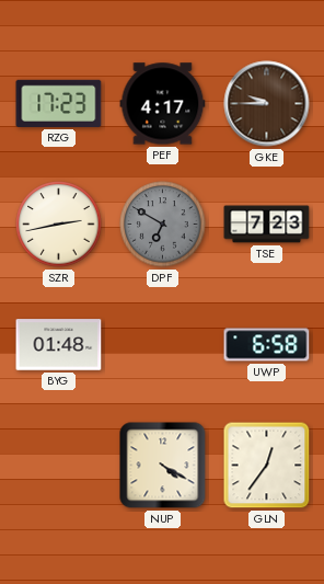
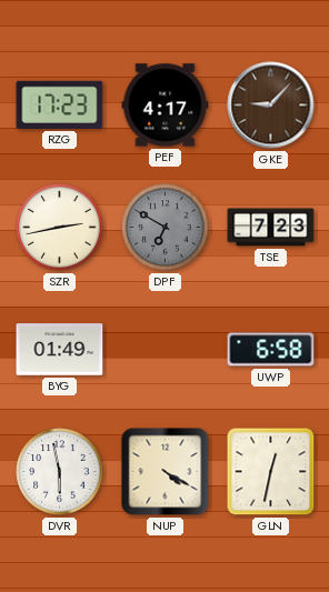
GKE: 9:45 -> 9:07
BYG: 01:48 -> 01:49
DVR: none -> 5:58
GLN: 12:36 -> 12:32
